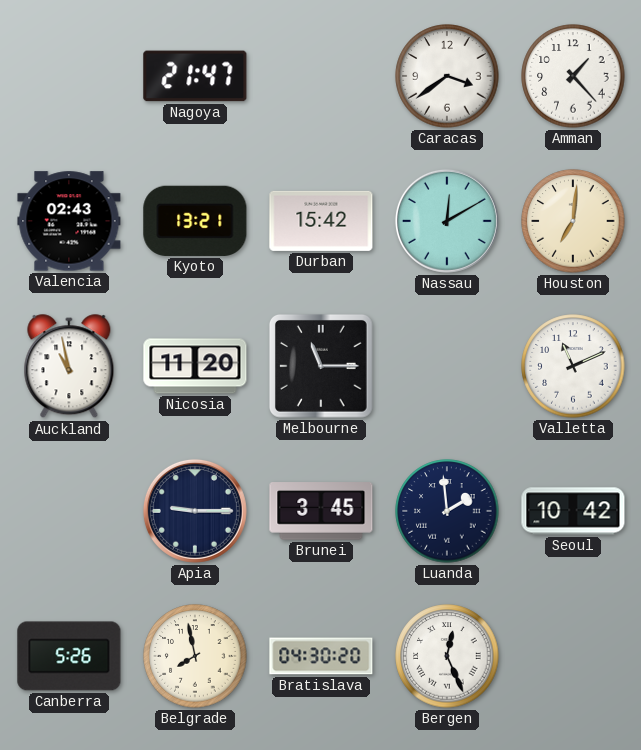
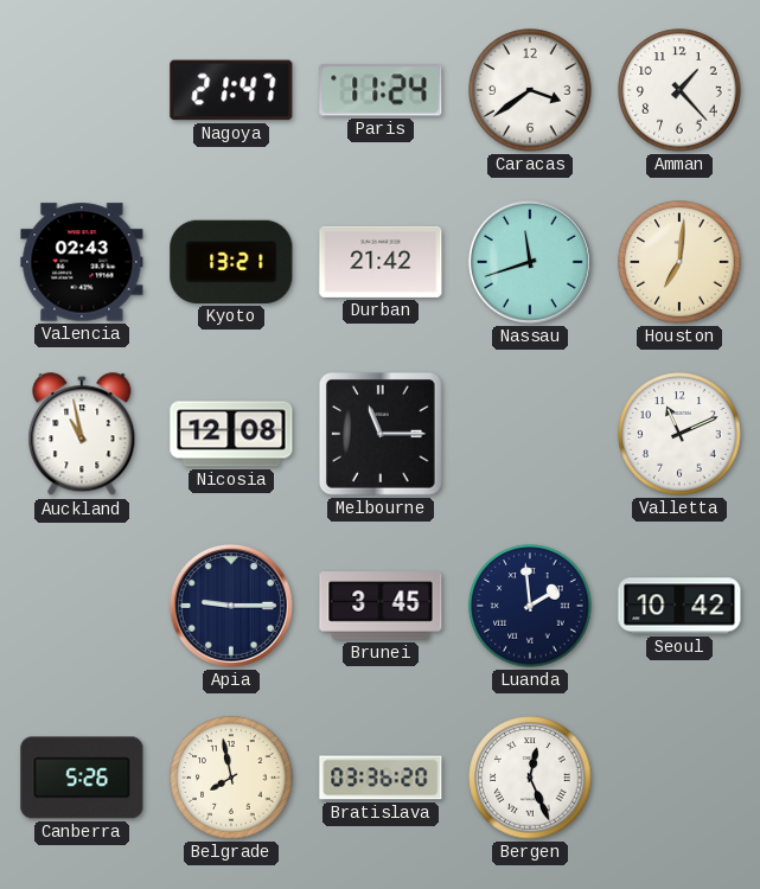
Paris: none -> 11:24
Durban: 15:42 -> 21:42
Nassau: 12:10 -> 11:42
Nicosia: 11:20 -> 12:08
Bratislava: 04:30 -> 03:36
